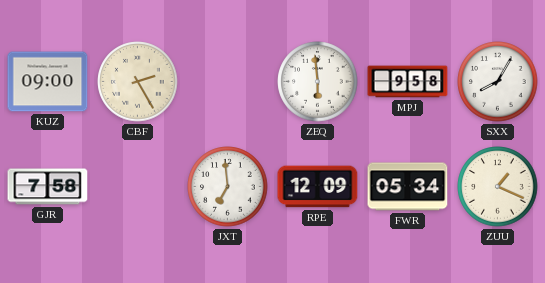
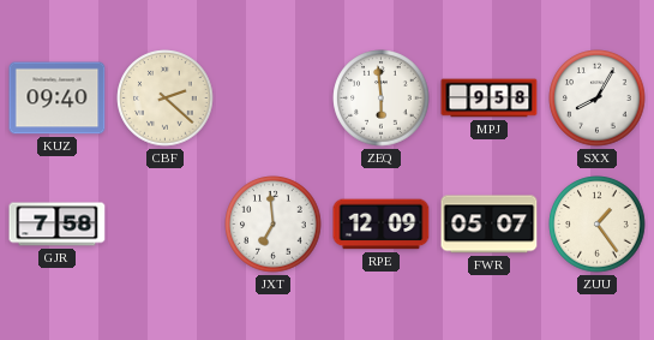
KUZ: 09:00 -> 09:40
CBF: 2:25 -> 2:22
FWR: 05:34 -> 05:07
ZUU: 1:19 -> 1:24
